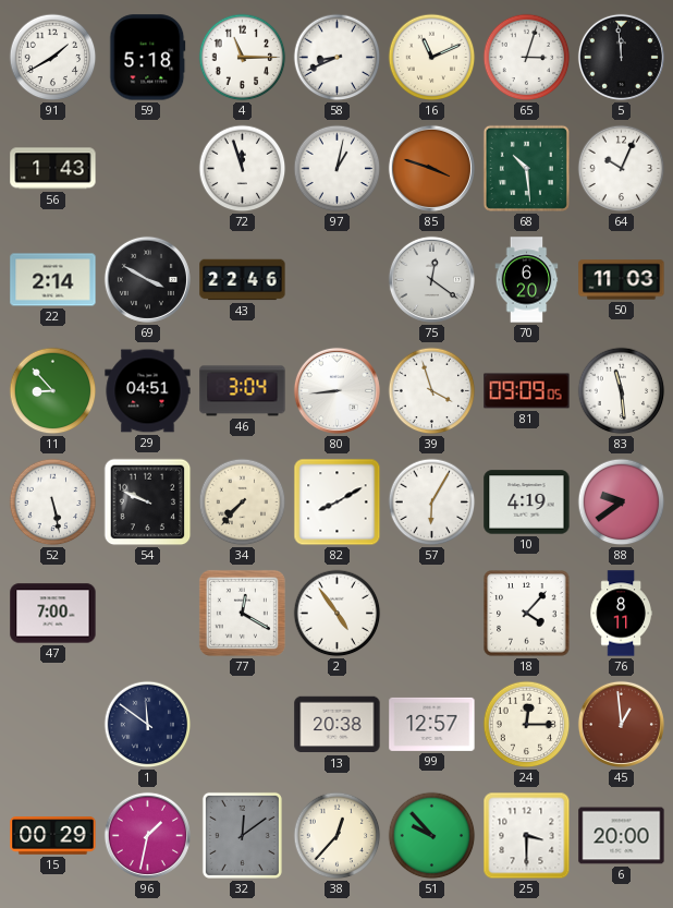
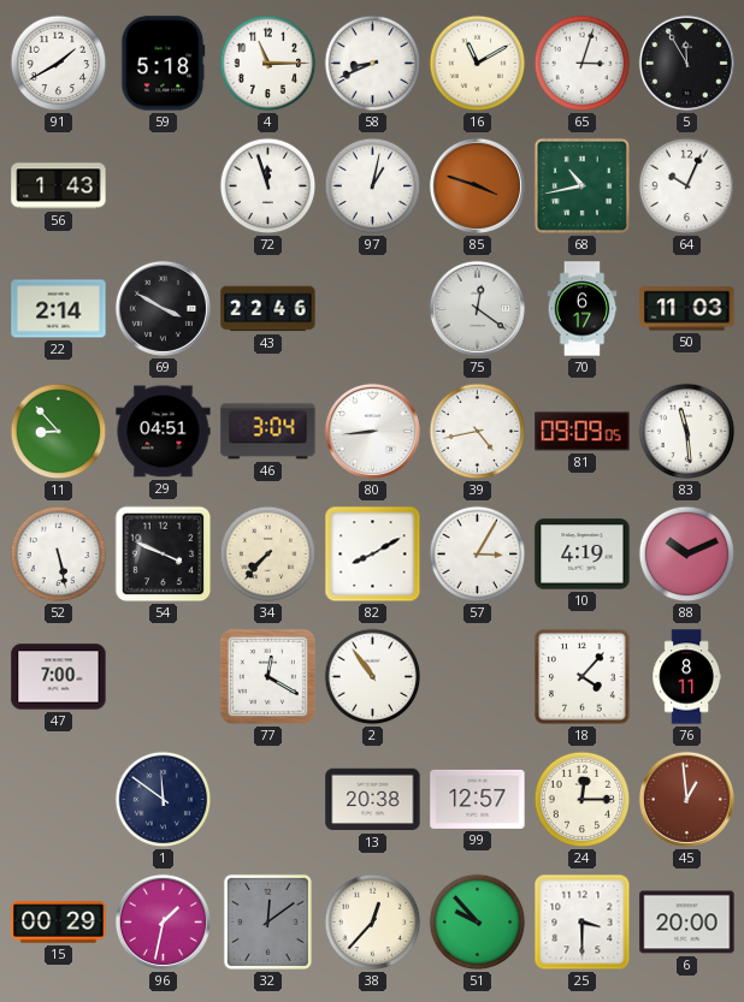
16: 11:11 -> 11:10
5: 11:59 -> 11:55
68: 10:29 -> 10:43
70: 6:20 -> 6:17
39: 3:57 -> 4:43
54: 9:49 -> 3:49
57: 6:05 -> 3:05
88: 9:39 -> 10:11
2: 4:54 -> 10:54
